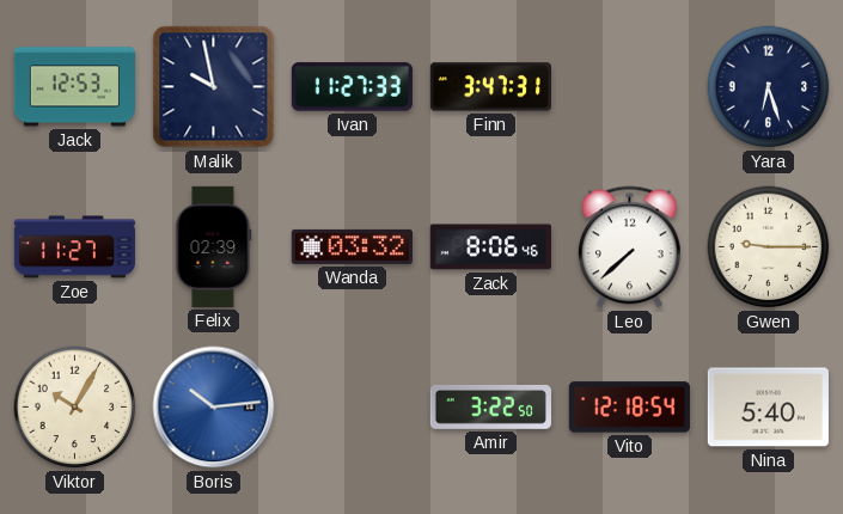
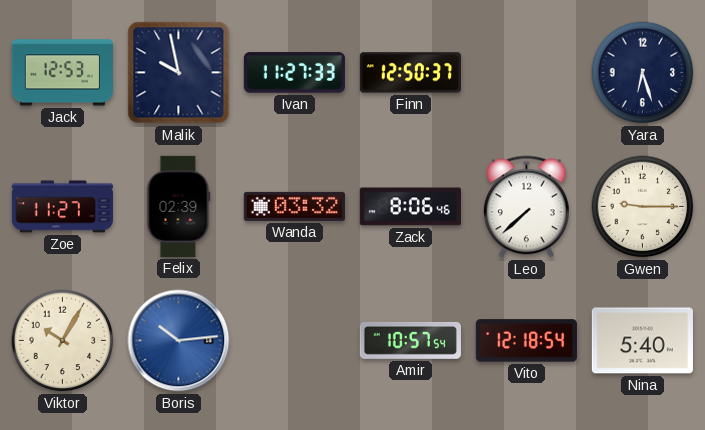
Finn: 3:47 -> 12:50
Amir: 3:22 -> 10:57
